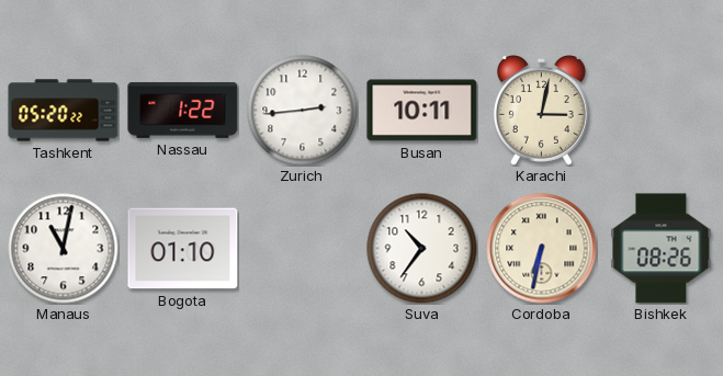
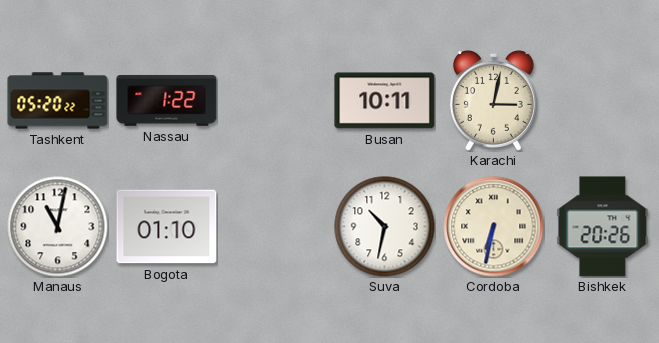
Zurich: 2:44 -> none
Suva: 10:36 -> 10:32
Bishkek: 08:26 -> 20:26
